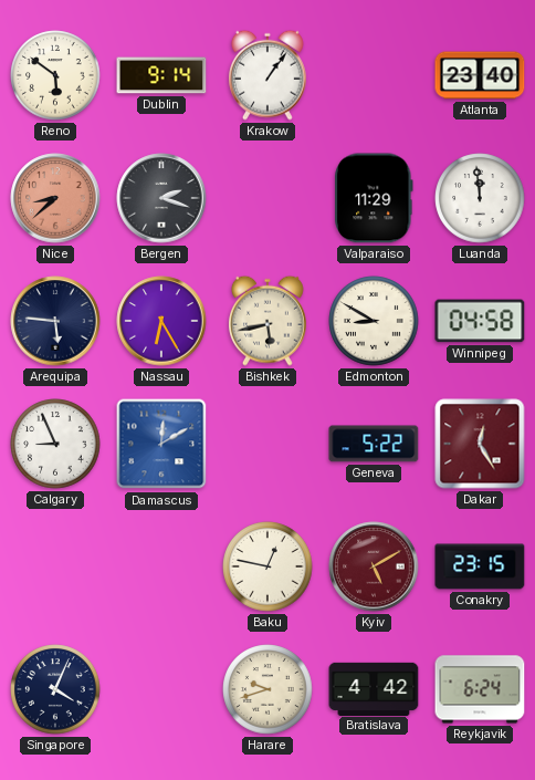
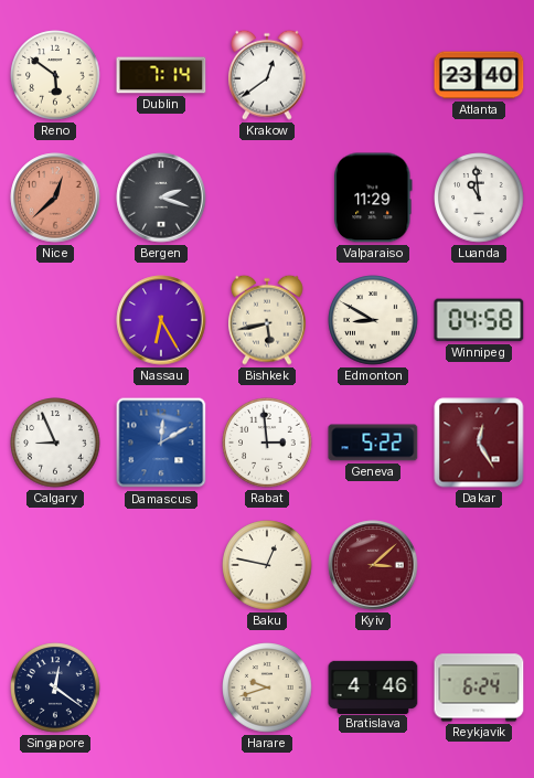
Dublin: 9:14 -> 7:14
Krakow: 1:06 -> 12:39
Nice: 8:38 -> 12:38
Luanda: 11:59 -> 10:59
Arequipa: 5:46 -> none
Rabat: none -> 2:59
Kyiv: 5:10 -> 3:08
Conakry: 23:15 -> none
Singapore: 4:04 -> 12:21
Bratislava: 4:42 -> 4:46
